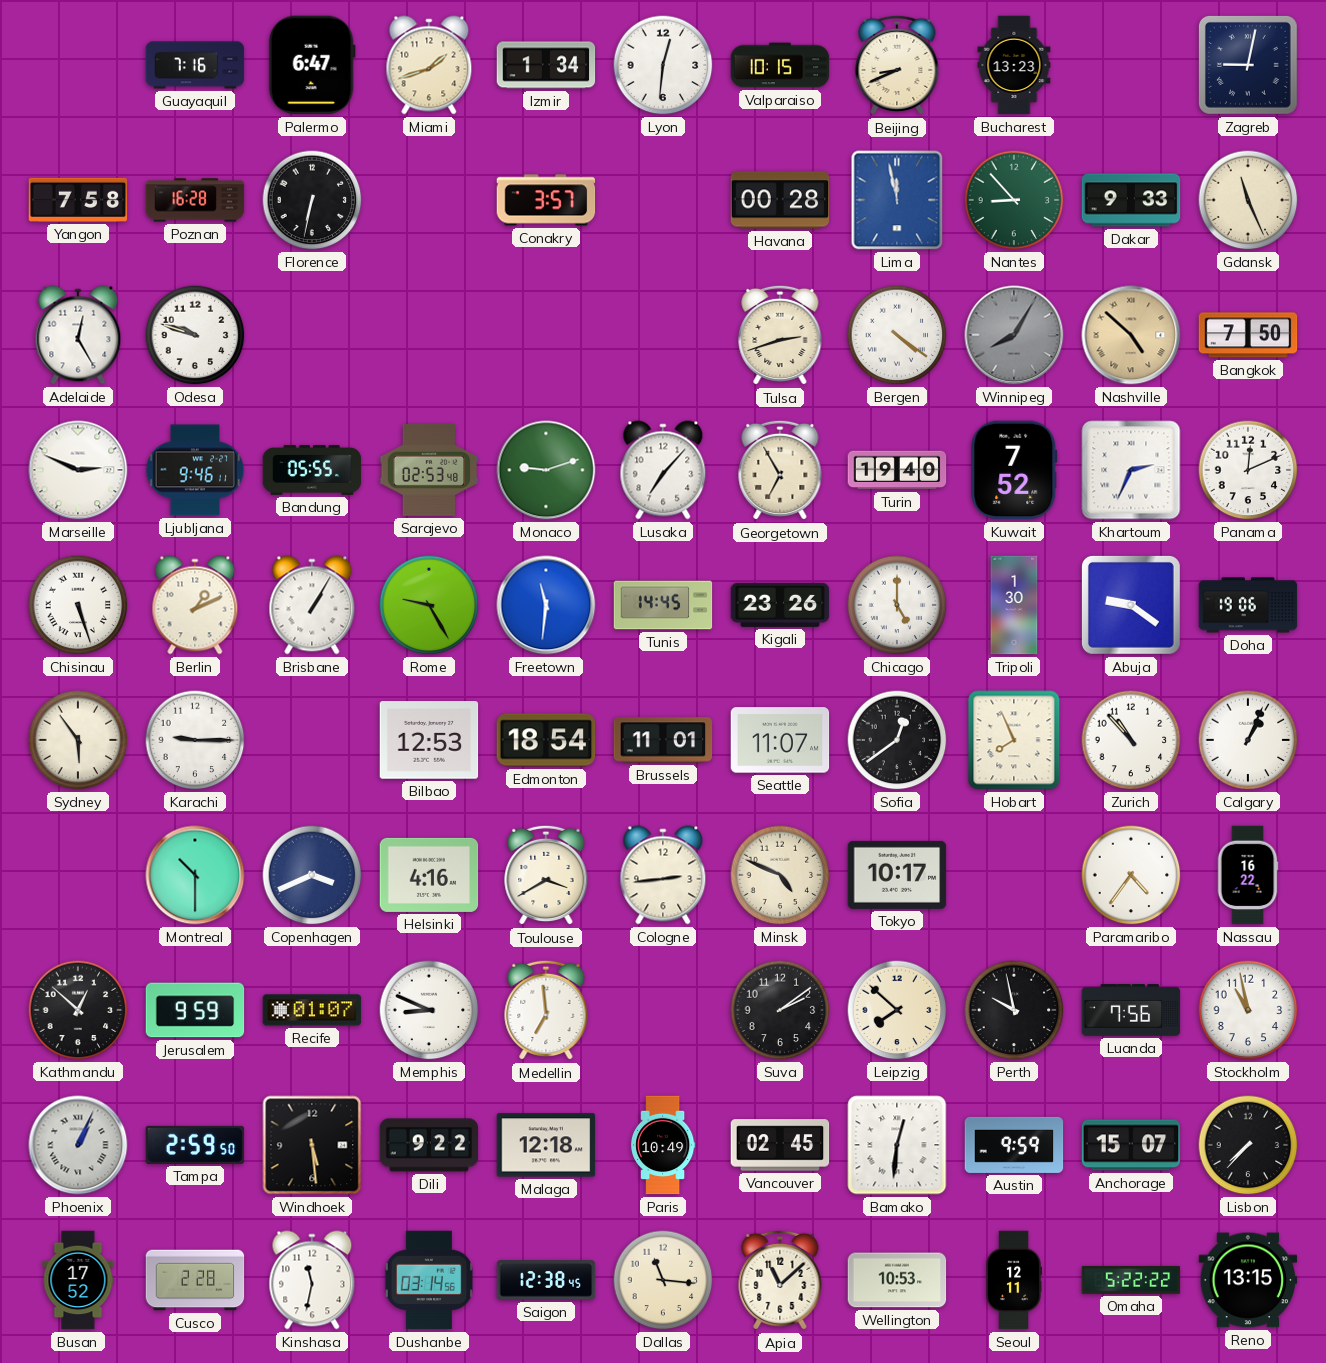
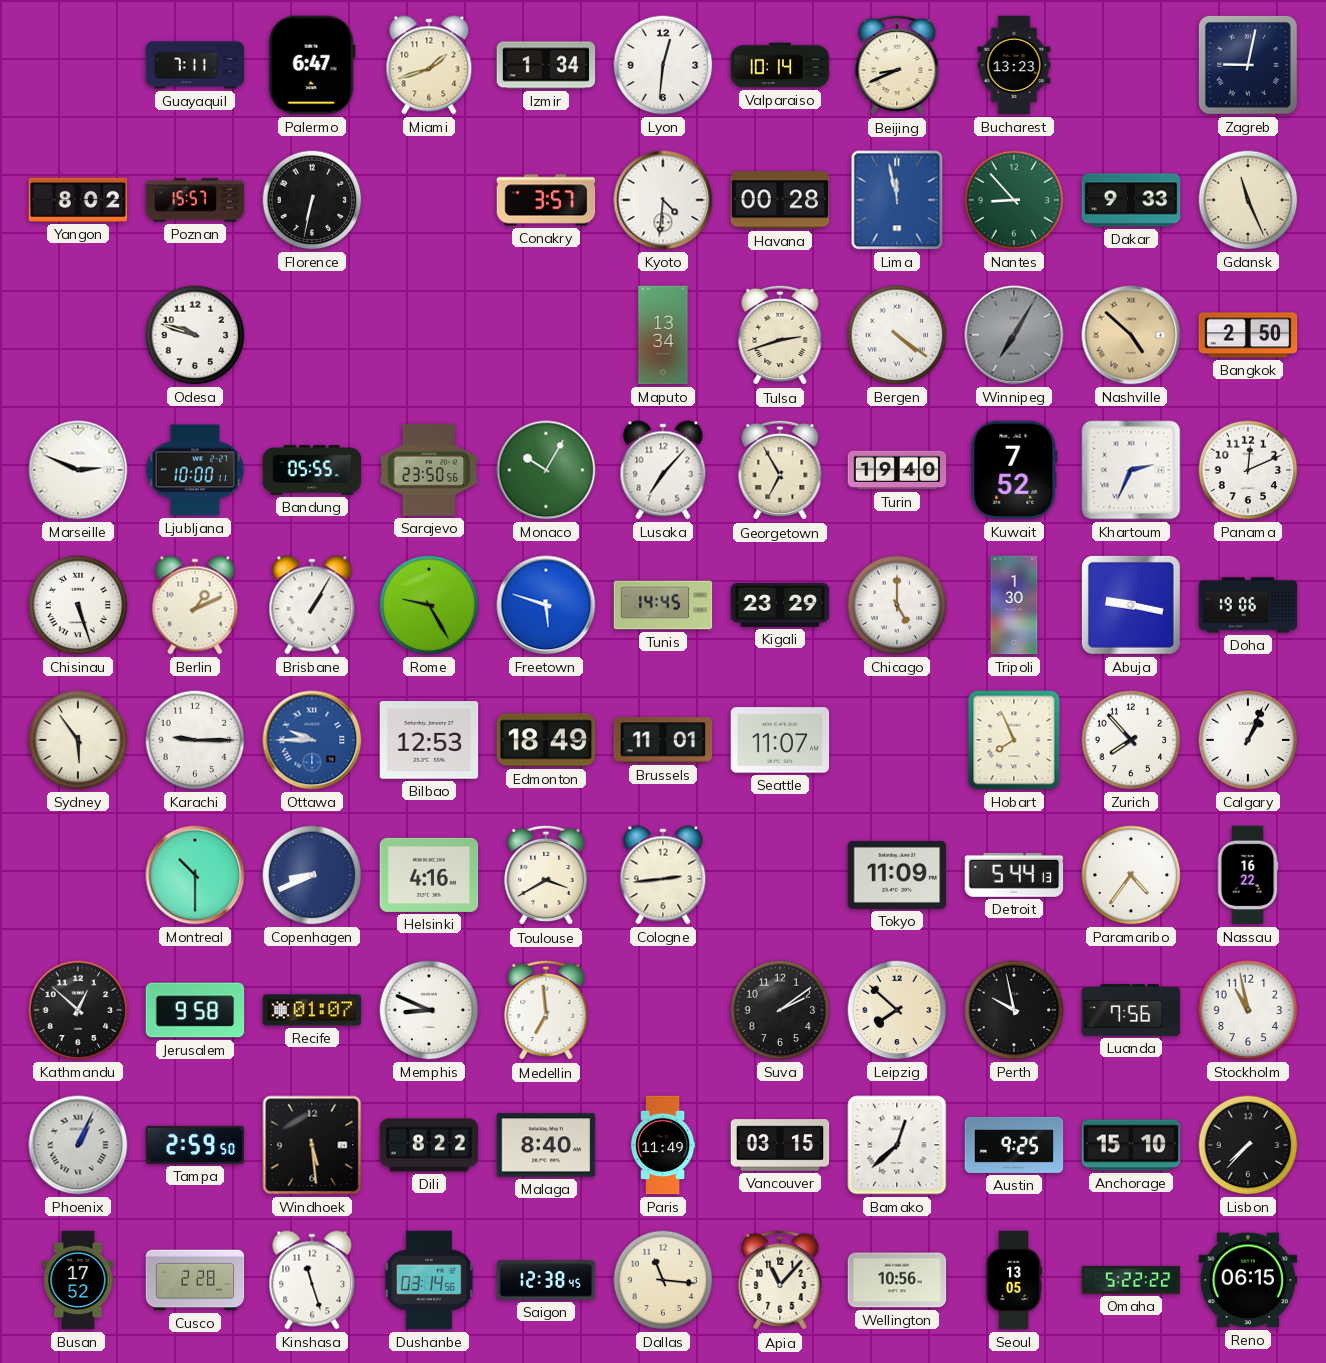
Guayaquil: 7:16 -> 7:11
Valparaiso: 10:15 -> 10:14
Yangon: 7:58 -> 8:02
Poznan: 16:28 -> 15:57
Kyoto: none -> 4:31
Adelaide: 12:25 -> none
Maputo: none -> 13:34
Winnipeg: 8:05 -> 7:05
Bangkok: 7:50 -> 2:50
Ljubljana: 9:46 -> 10:00
Sarajevo: 02:53 -> 23:50
Monaco: 9:12 -> 10:05
Freetown: 11:31 -> 5:48
Kigali: 23:26 -> 23:29
Abuja: 9:21 -> 9:17
Ottawa: none -> 9:45
Edmonton: 18:54 -> 18:49
Sofia: 12:39 -> none
Zurich: 10:53 -> 7:53
Copenhagen: 3:41 -> 8:41
Minsk: 4:49 -> none
Tokyo: 10:17 -> 11:09
Detroit: none -> 5:44
Jerusalem: 9:59 -> 9:58
Dili: 9:22 -> 8:22
Malaga: 12:18 -> 8:40
Paris: 10:49 -> 11:49
Vancouver: 02:45 -> 03:15
Bamako: 12:31 -> 12:38
Austin: 9:59 -> 9:25
Anchorage: 15:07 -> 15:10
Kinshasa: 11:32 -> 11:27
Apia: 11:08 -> 11:07
Wellington: 10:53 -> 10:56
Seoul: 12:11 -> 13:05
Reno: 13:15 -> 06:15
